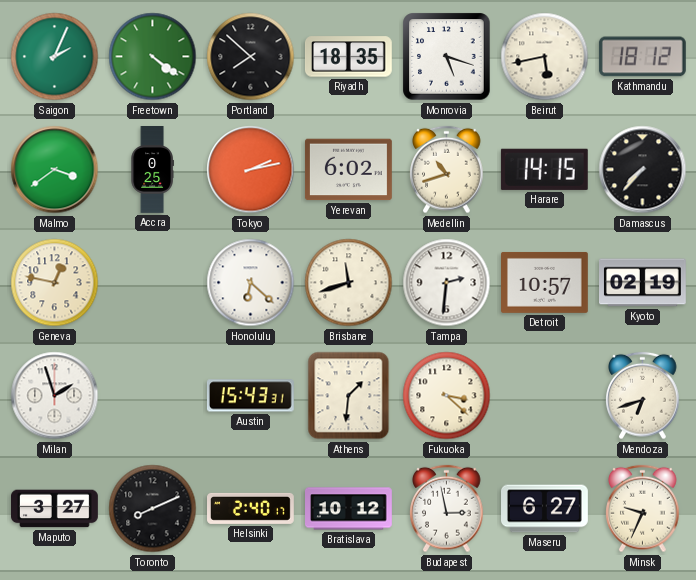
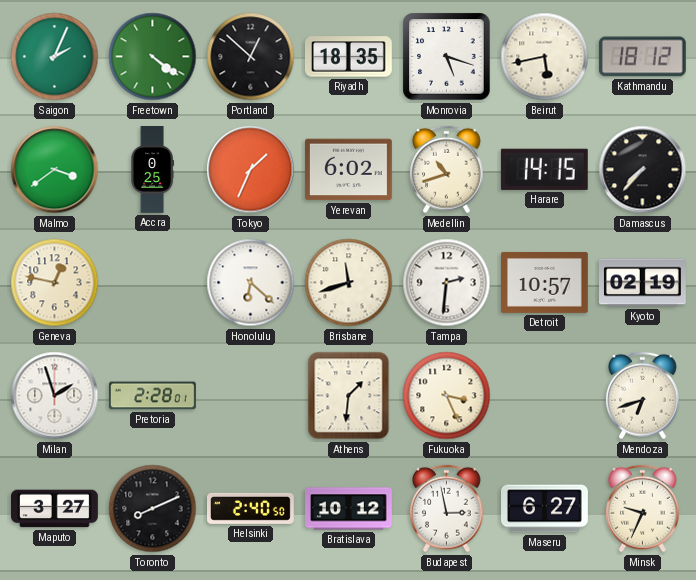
Portland: 7:52 -> 12:52
Tokyo: 2:13 -> 1:34
Pretoria: none -> 2:28
Austin: 15:43 -> none
Fukuoka: 3:22 -> 3:26
Helsinki: 2:40:17 -> 2:40:50
